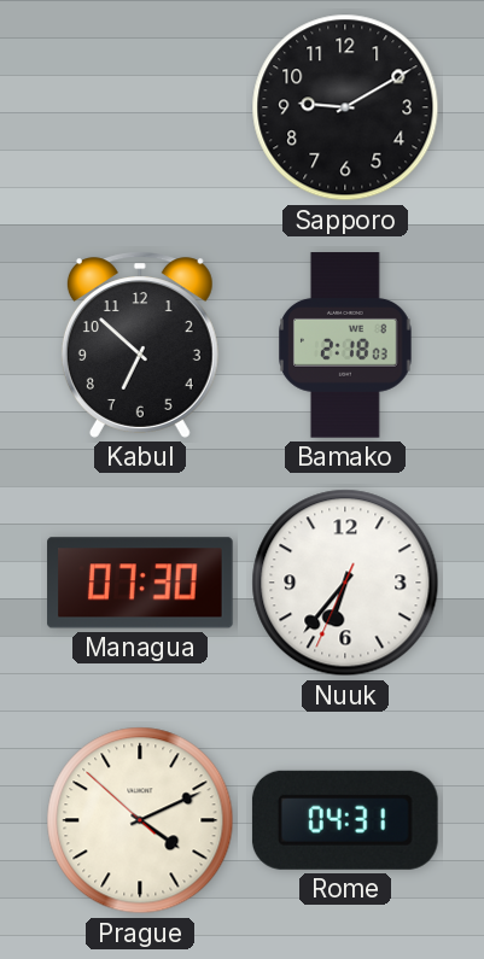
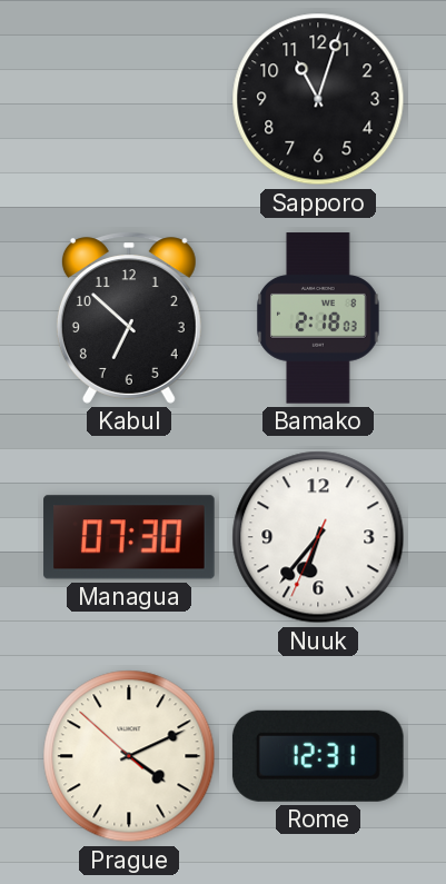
Sapporo: 9:10 -> 11:03
Rome: 04:31 -> 12:31
